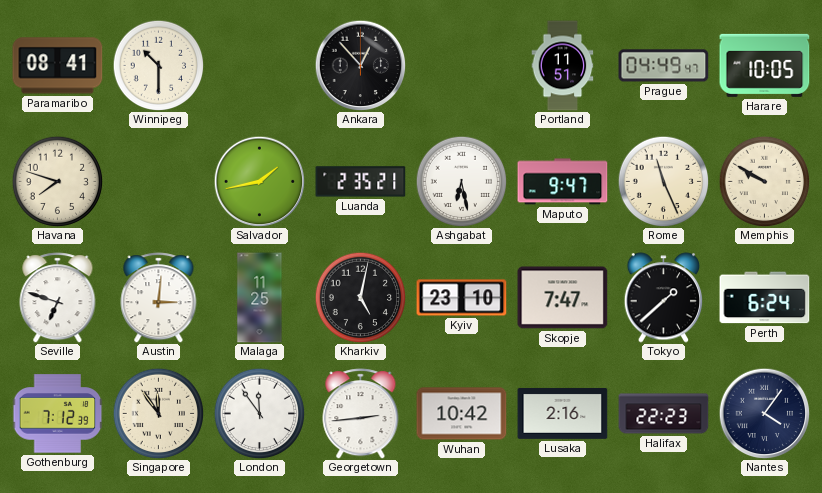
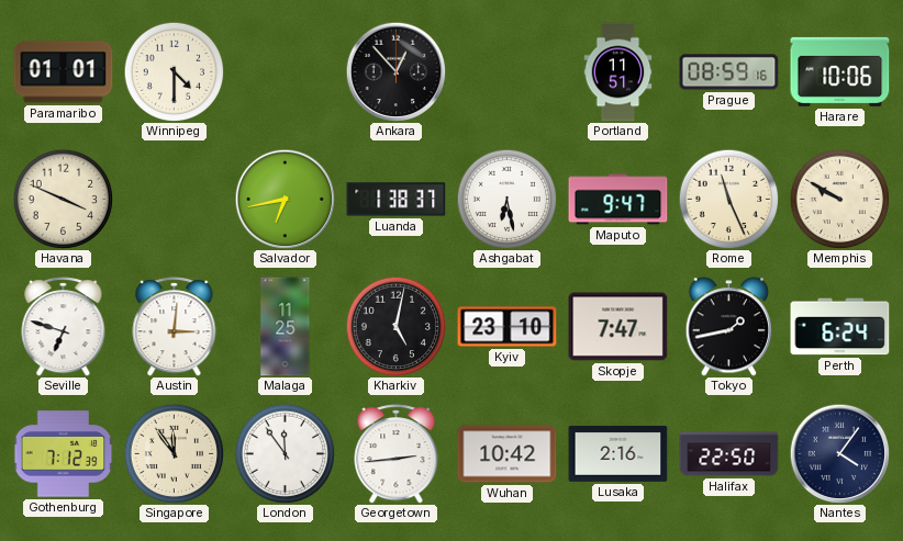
Paramaribo: 08:41 -> 01:01
Winnipeg: 10:30 -> 4:30
Prague: 04:49 -> 08:59
Harare: 10:05 -> 10:06
Havana: 7:48 -> 3:49
Salvador: 1:43 -> 6:43
Luanda: 2:35 -> 1:38
Tokyo: 1:38 -> 1:43
Halifax: 22:23 -> 22:50
